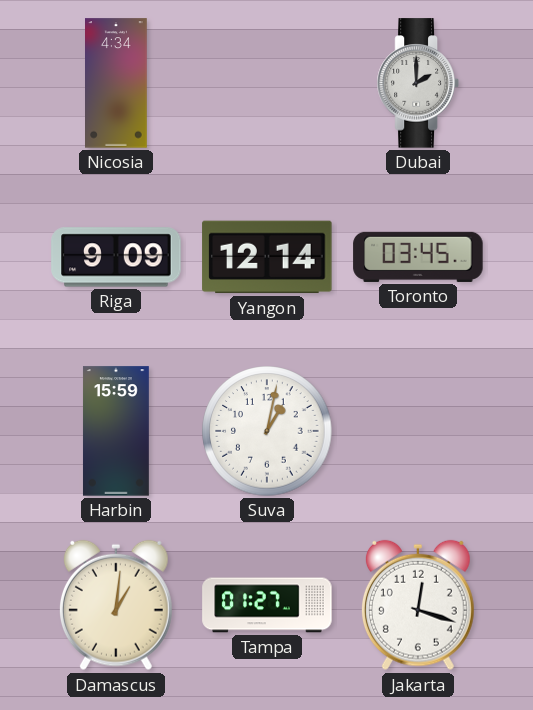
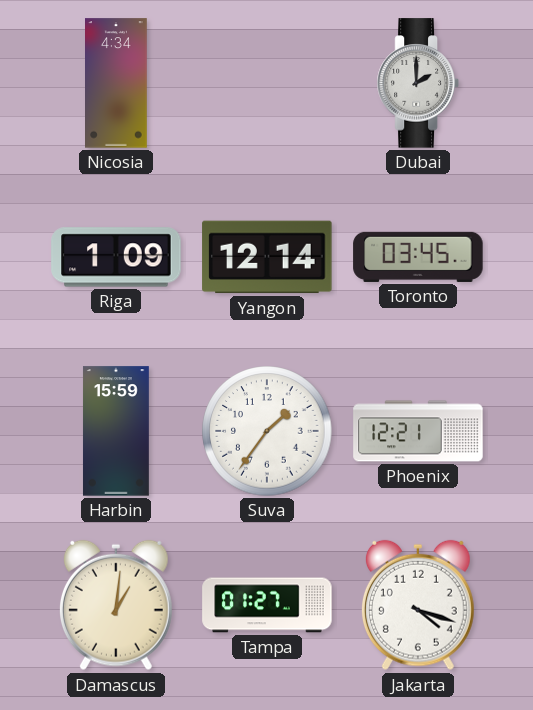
Riga: 9:09 -> 1:09
Suva: 1:02 -> 1:36
Phoenix: none -> 12:21
Jakarta: 12:18 -> 4:18
